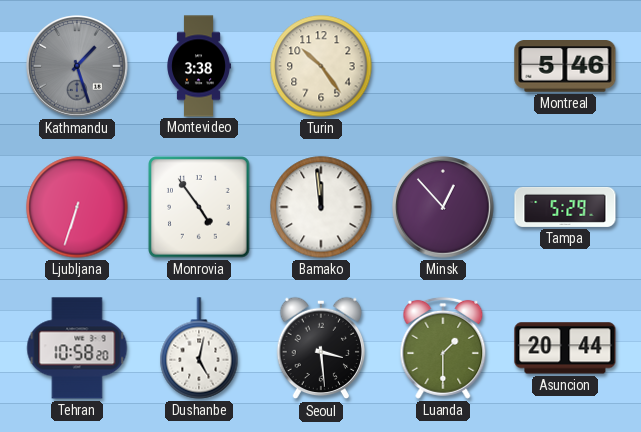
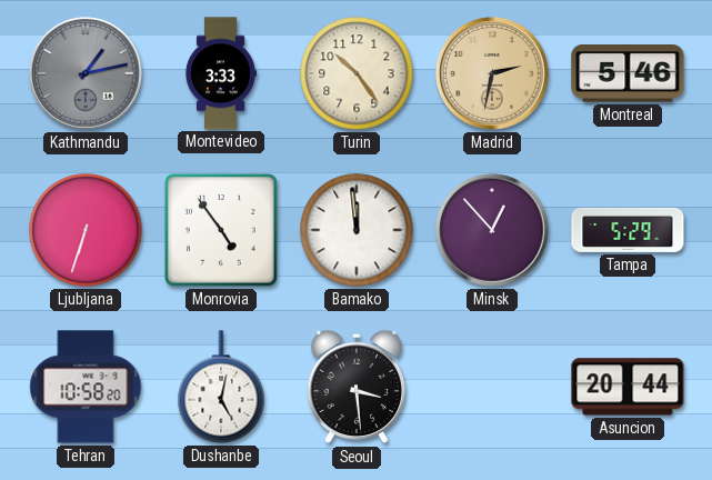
Kathmandu: 1:27 -> 1:13
Montevideo: 3:38 -> 3:33
Madrid: none -> 2:32
Luanda: 1:30 -> none
